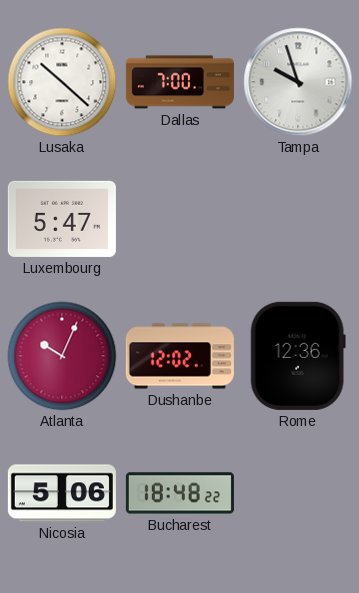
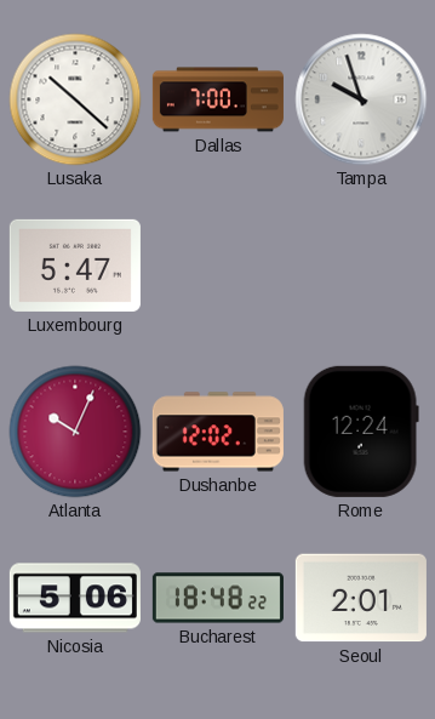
Rome: 12:36 -> 12:24
Seoul: none -> 2:01
